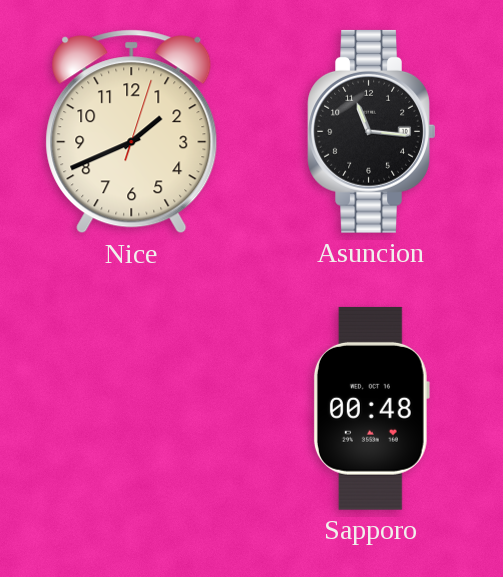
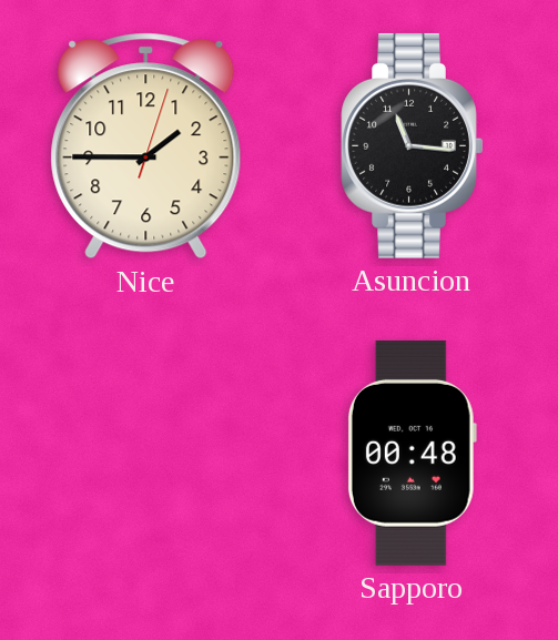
Nice: 1:41 -> 1:45
